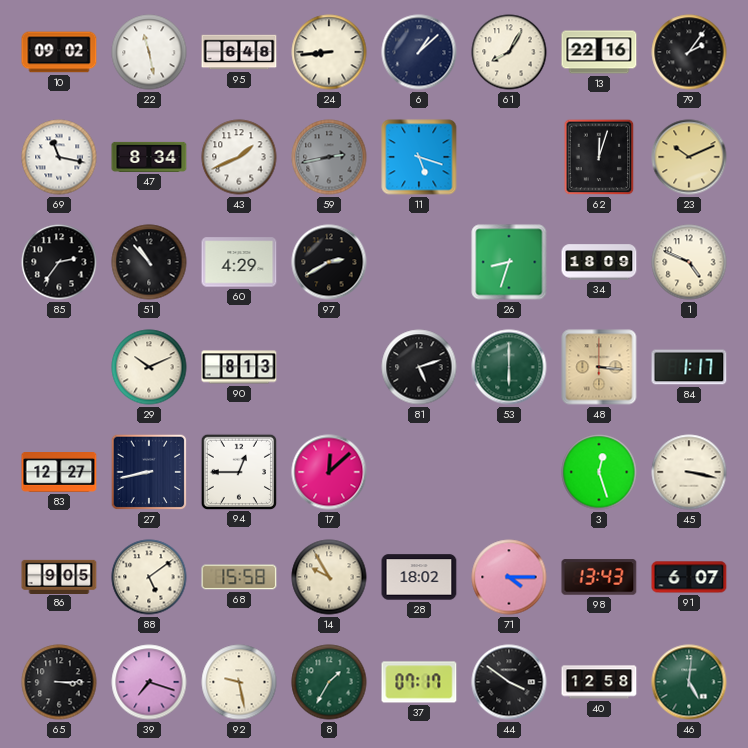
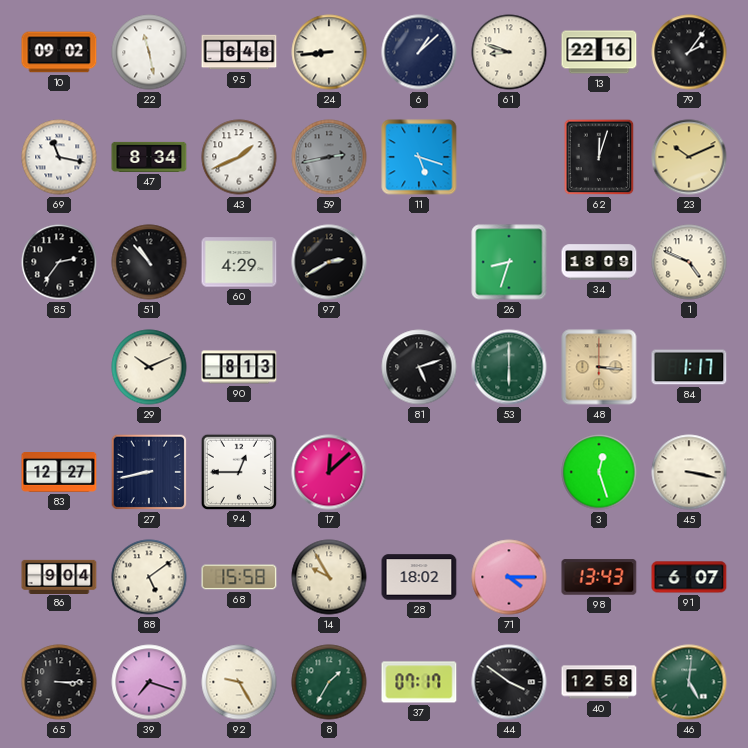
61: 8:05 -> 8:48
86: 9:05 -> 9:04
92: 9:28 -> 9:25
